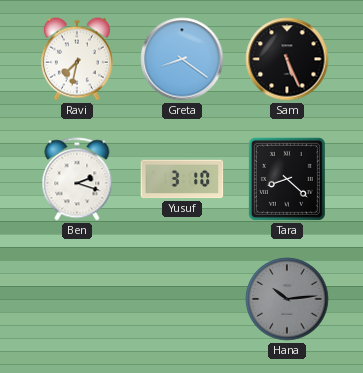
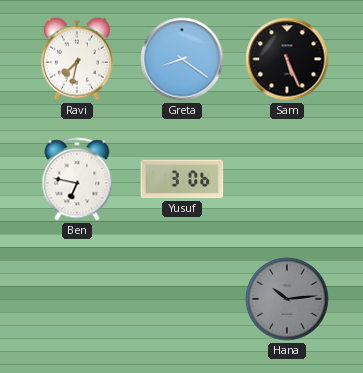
Ben: 2:18 -> 6:47
Yusuf: 3:10 -> 3:06
Tara: 8:22 -> none
